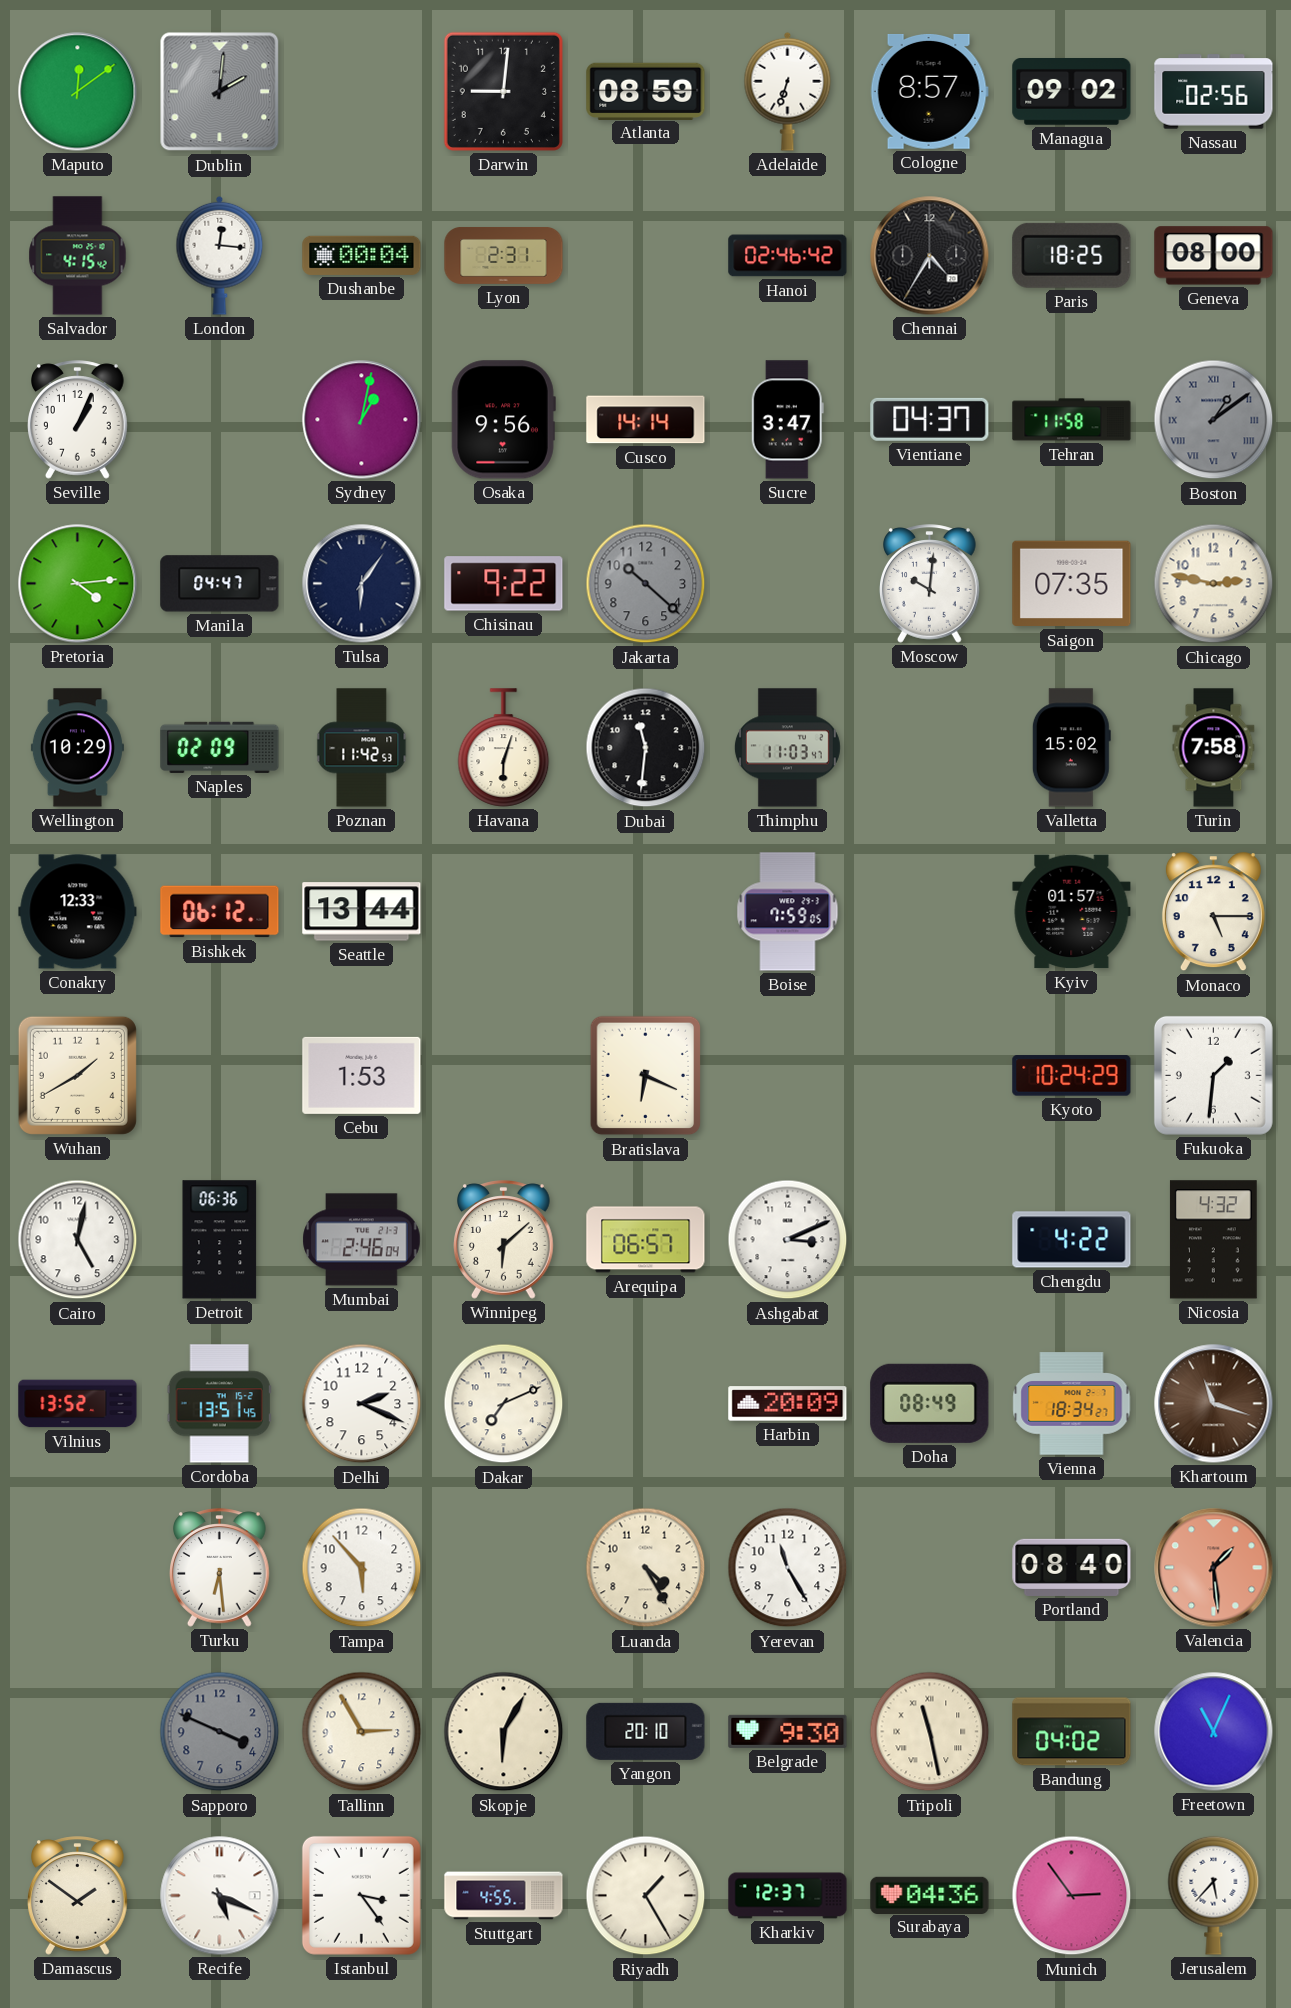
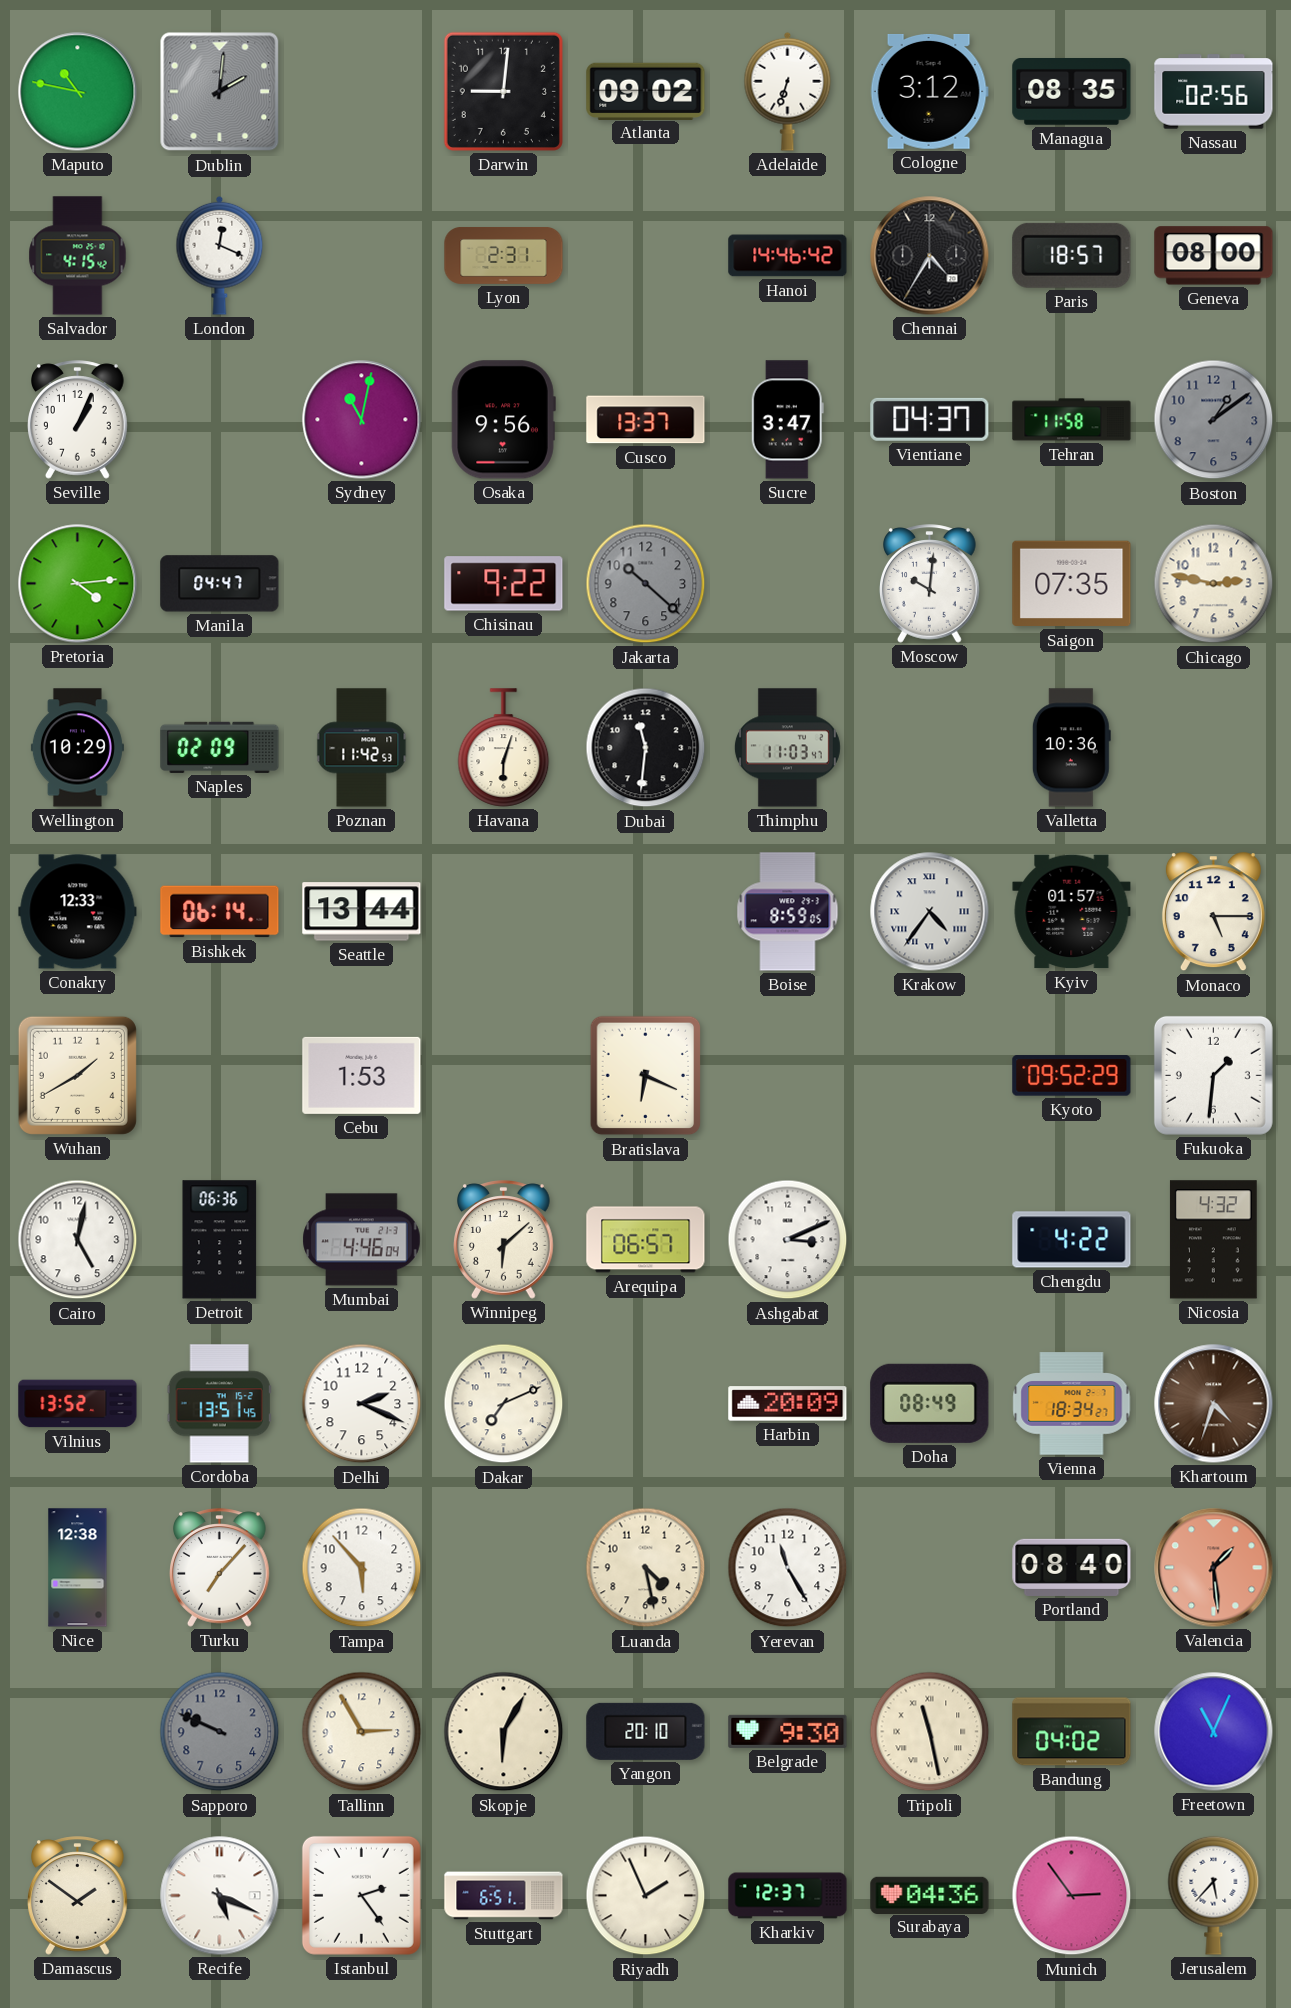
Maputo: 12:09 -> 10:47
Atlanta: 08:59 -> 09:02
Cologne: 8:57 -> 3:12
Managua: 09:02 -> 08:35
London: 12:16 -> 12:19
Dushanbe: 00:04 -> none
Hanoi: 02:46 -> 14:46
Paris: 18:25 -> 18:57
Sydney: 1:02 -> 11:02
Cusco: 14:14 -> 13:37
Boston numerals: Roman -> Arabic
Tulsa: 6:06 -> none
Valletta: 15:02 -> 10:36
Turin: 7:58 -> none
Bishkek: 06:12 -> 06:14
Boise: 7:59 -> 8:59
Krakow: none -> 4:36
Kyoto: 10:24 -> 09:52
Mumbai: 2:46 -> 4:46
Khartoum: 11:18 -> 4:33
Nice: none -> 12:38
Turku: 6:29 -> 7:07
Luanda: 4:25 -> 4:28
Sapporo: 3:49 -> 9:49
Istanbul: 3:24 -> 2:24
Stuttgart: 4:55 -> 6:51
Riyadh: 1:25 -> 1:56
